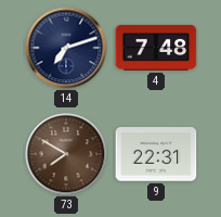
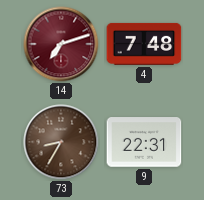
14 dial: navy -> burgundy
73: 7:50 -> 8:35
